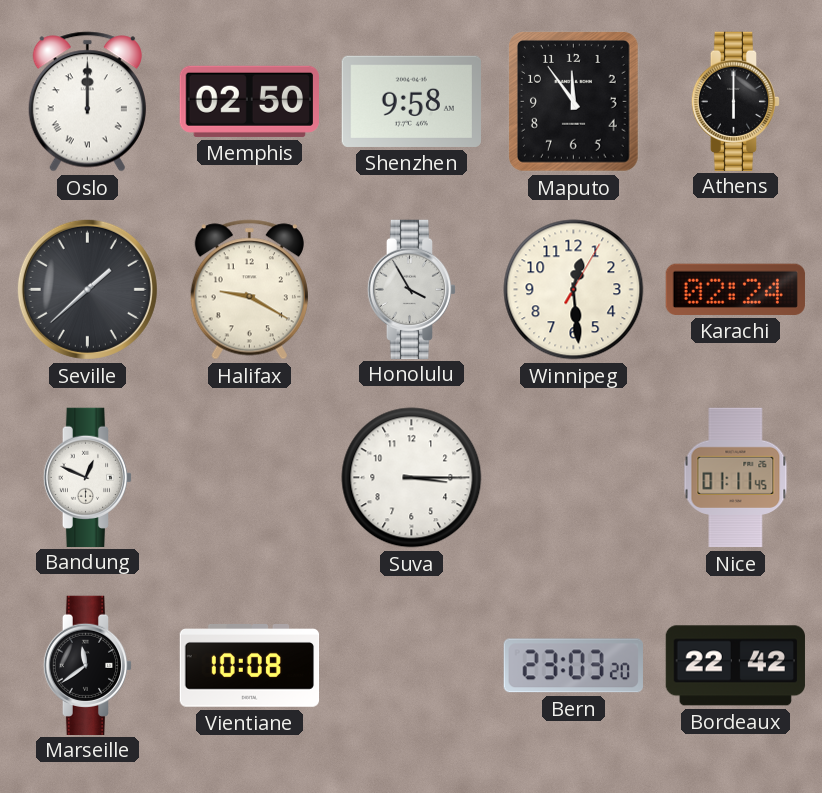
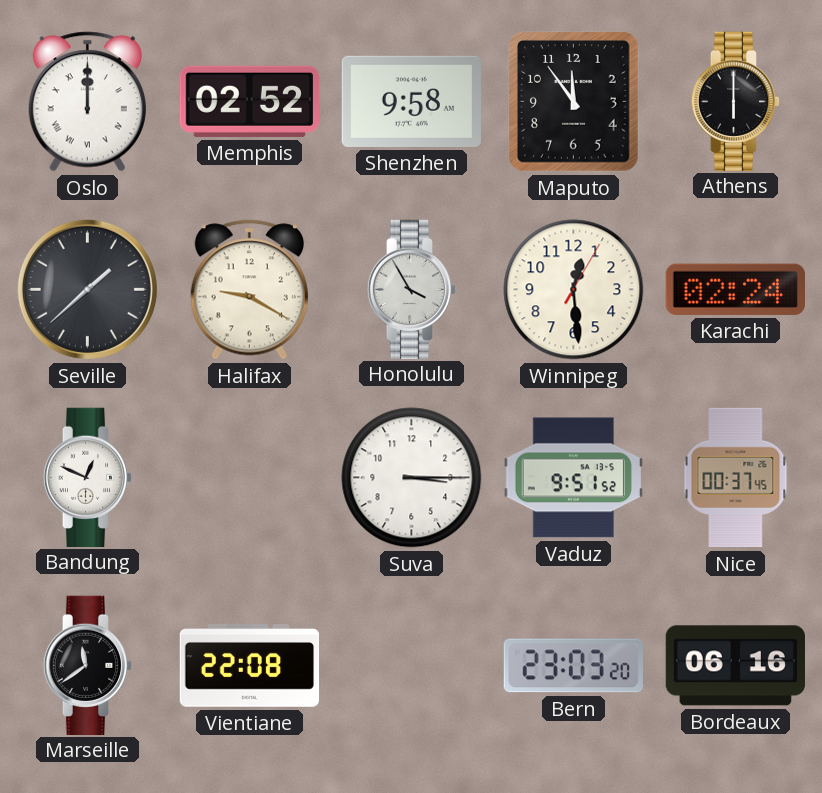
Memphis: 02:50 -> 02:52
Vaduz: none -> 9:51
Nice: 01:11 -> 00:37
Vientiane: 10:08 -> 22:08
Bordeaux: 22:42 -> 06:16
